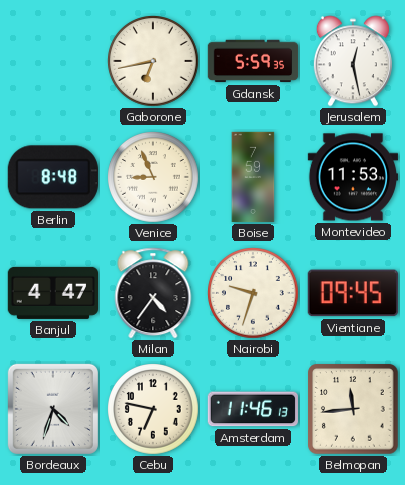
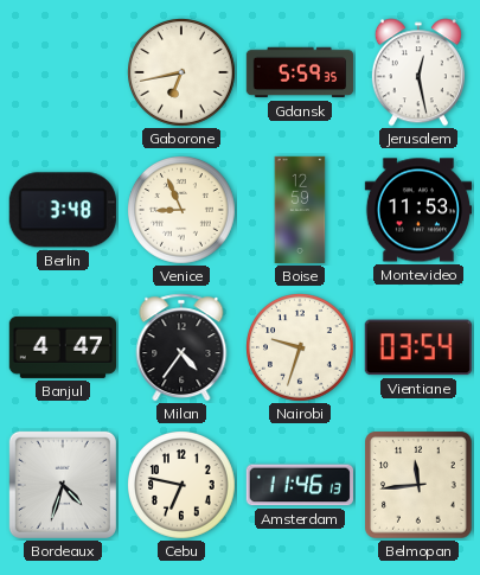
Berlin: 8:48 -> 3:48
Boise: 7:59 -> 12:59
Vientiane: 09:45 -> 03:54
